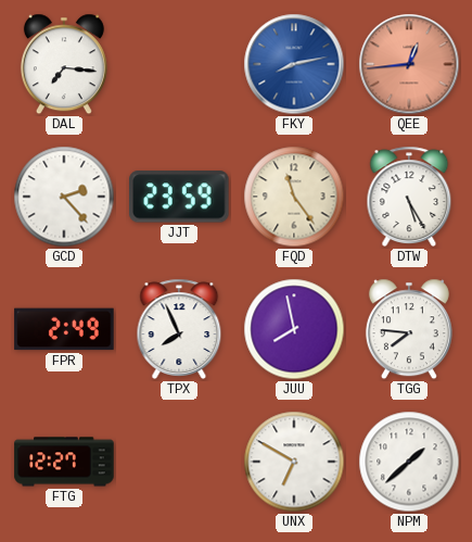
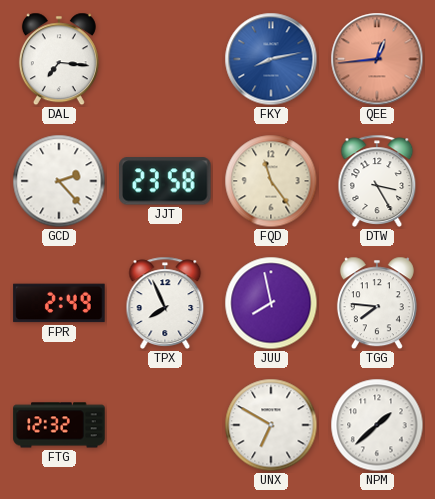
JJT: 23:59 -> 23:58
DTW: 5:25 -> 3:25
FTG: 12:27 -> 12:32
